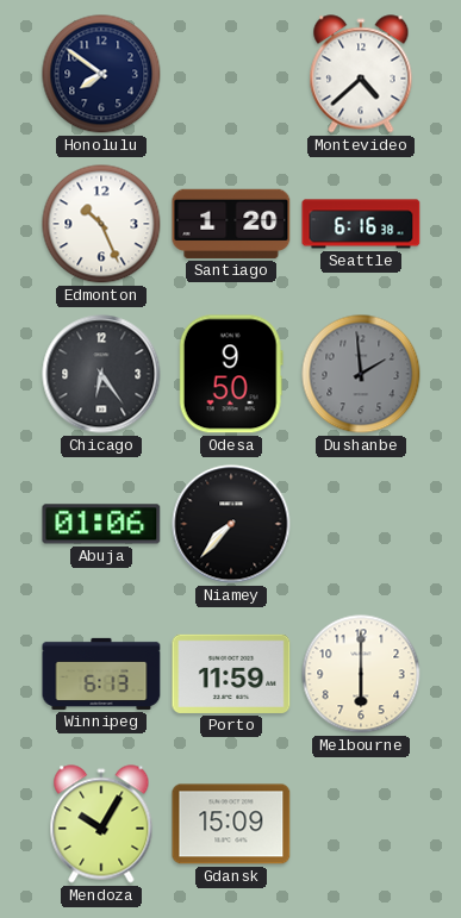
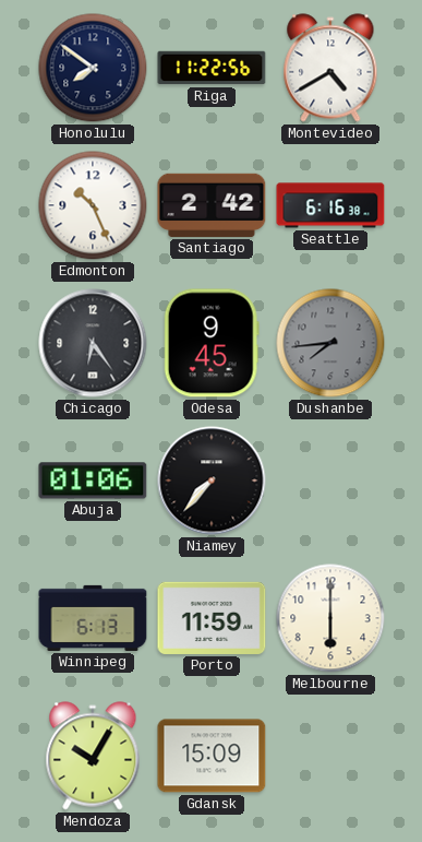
Riga: none -> 11:22
Montevideo: 4:38 -> 4:40
Santiago: 1:20 -> 2:42
Odesa: 9:50 -> 9:45
Dushanbe: 1:59 -> 7:44
